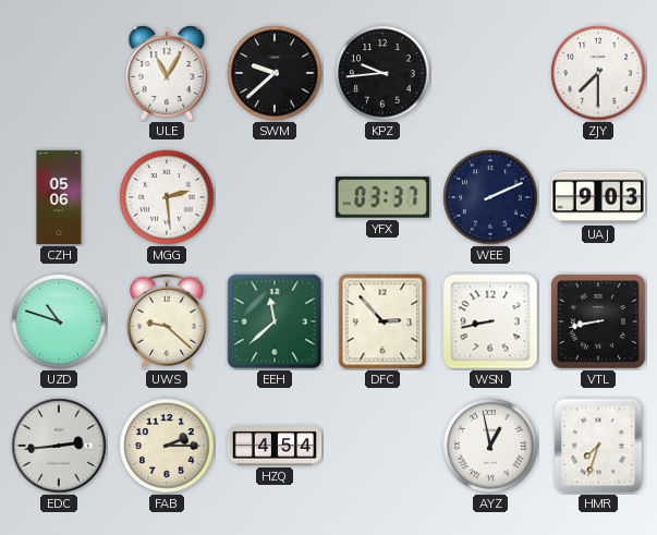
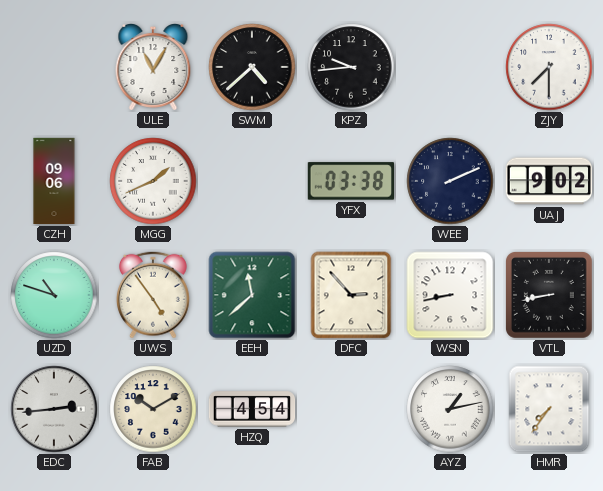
SWM: 9:38 -> 4:38
CZH: 05:06 -> 09:06
MGG: 2:29 -> 1:41
YFX: 03:37 -> 03:38
UAJ: 9:03 -> 9:02
UWS: 9:22 -> 4:54
FAB: 2:15 -> 10:10
AYZ: 12:58 -> 1:13
HMR: 7:33 -> 7:36
